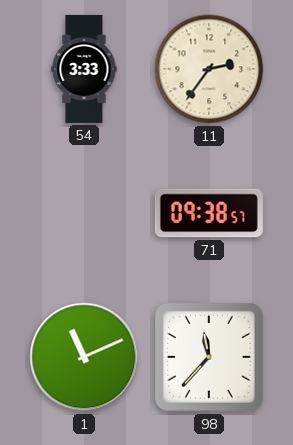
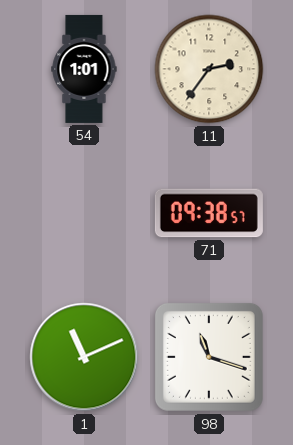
54: 3:33 -> 1:01
98: 11:37 -> 11:18
